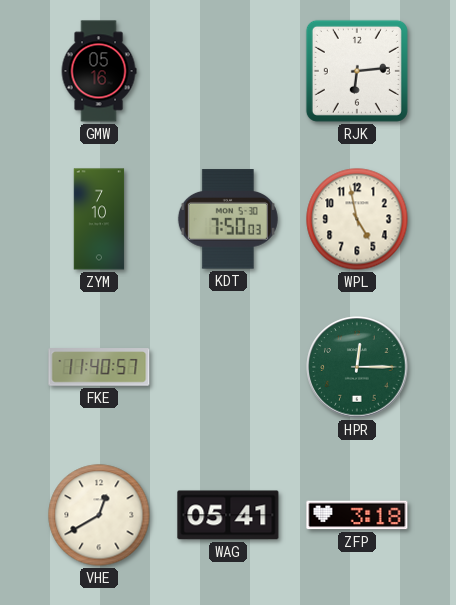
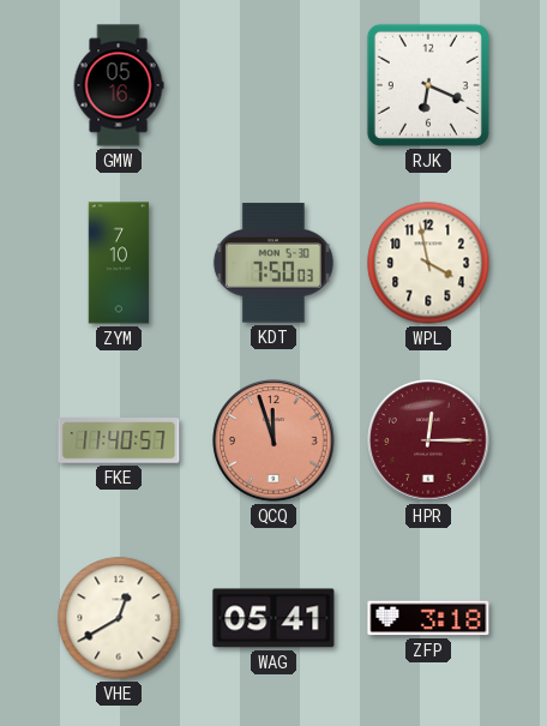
RJK: 6:14 -> 6:19
WPL: 4:58 -> 3:58
QCQ: none -> 11:57
HPR dial: green -> burgundy
